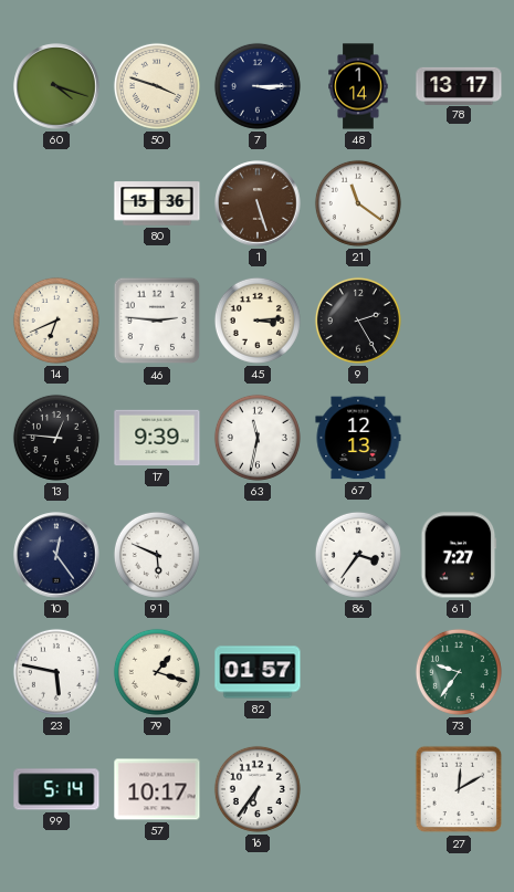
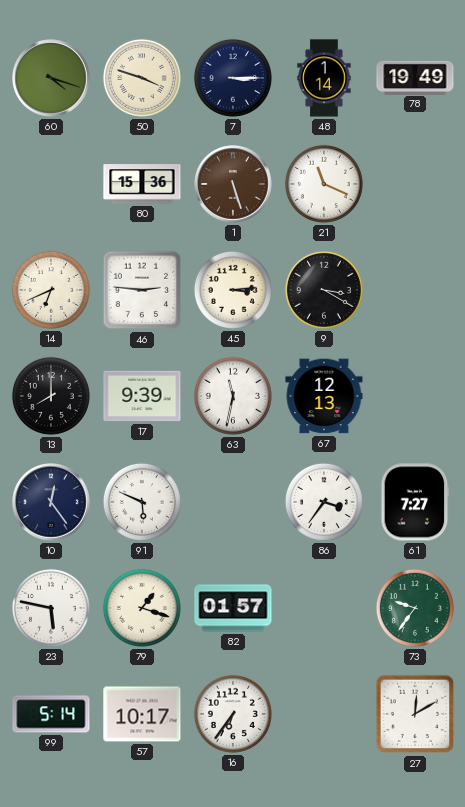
78: 13:17 -> 19:49
21: 11:21 -> 11:19
9: 2:25 -> 3:20
13: 12:46 -> 8:00
